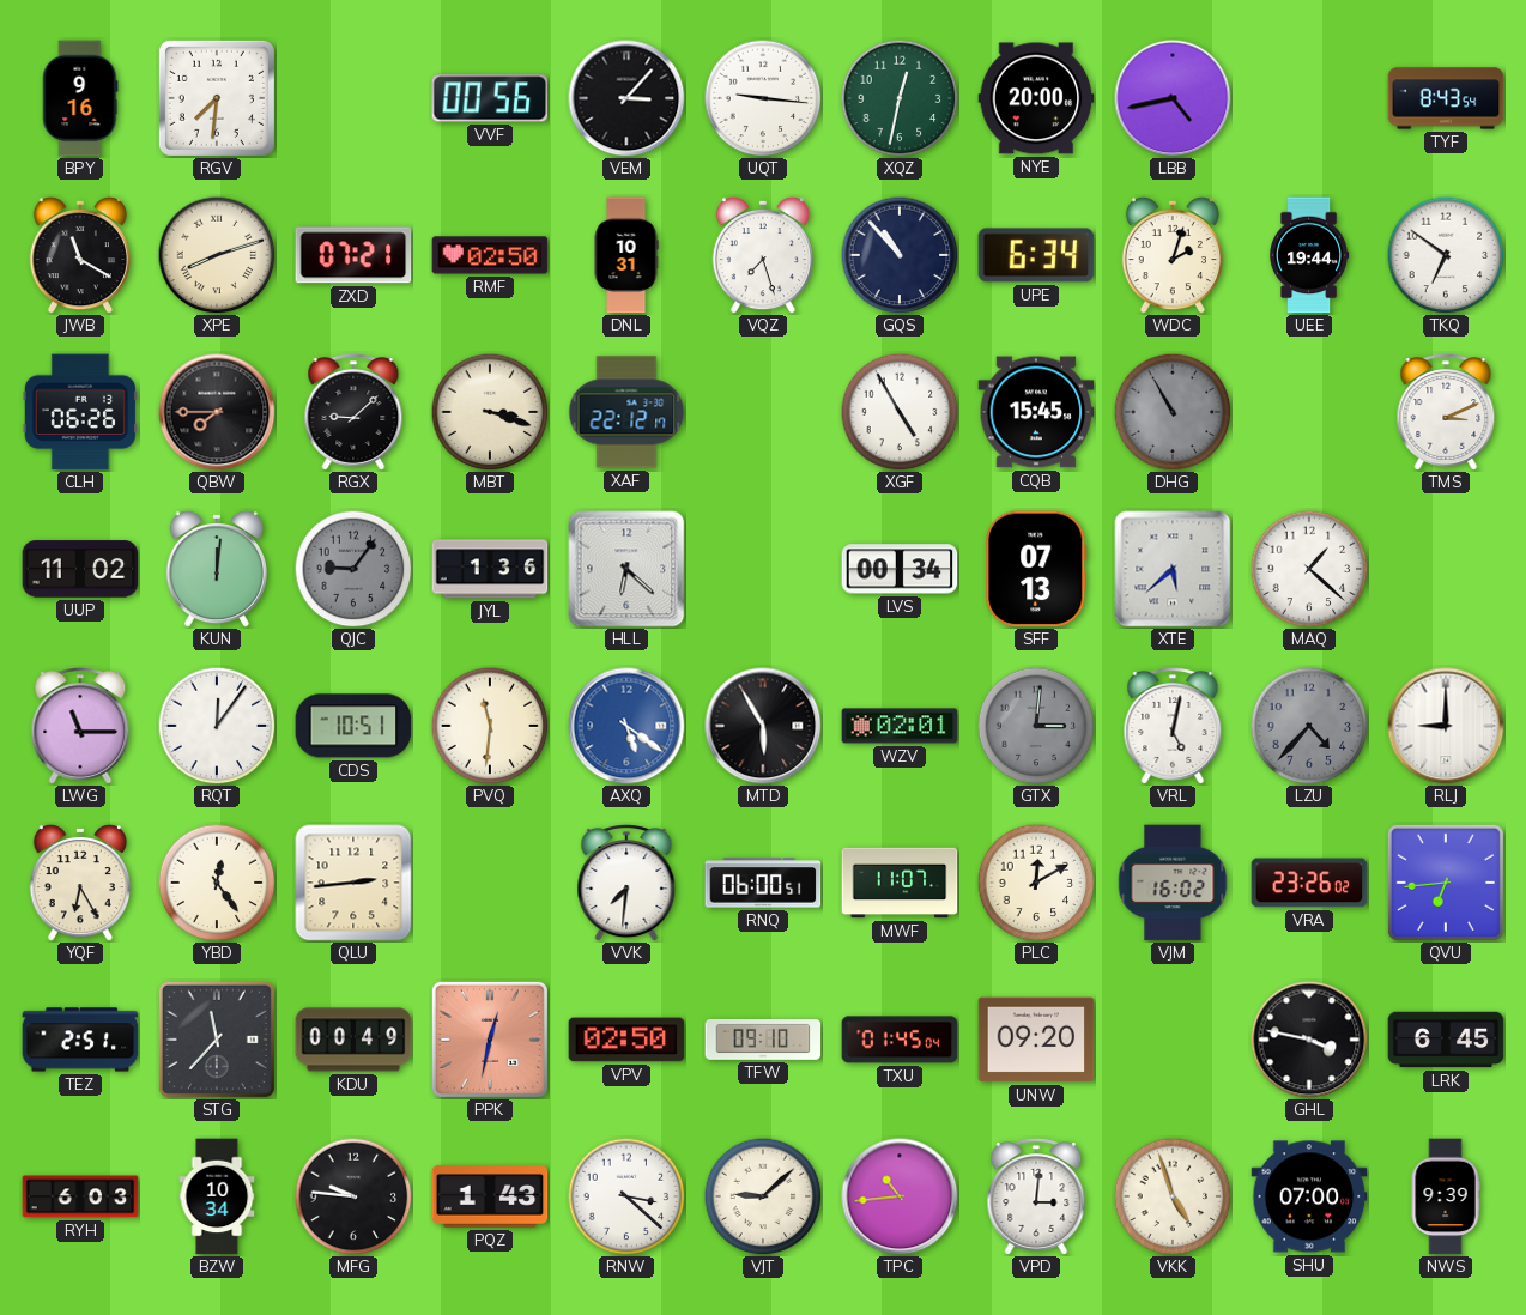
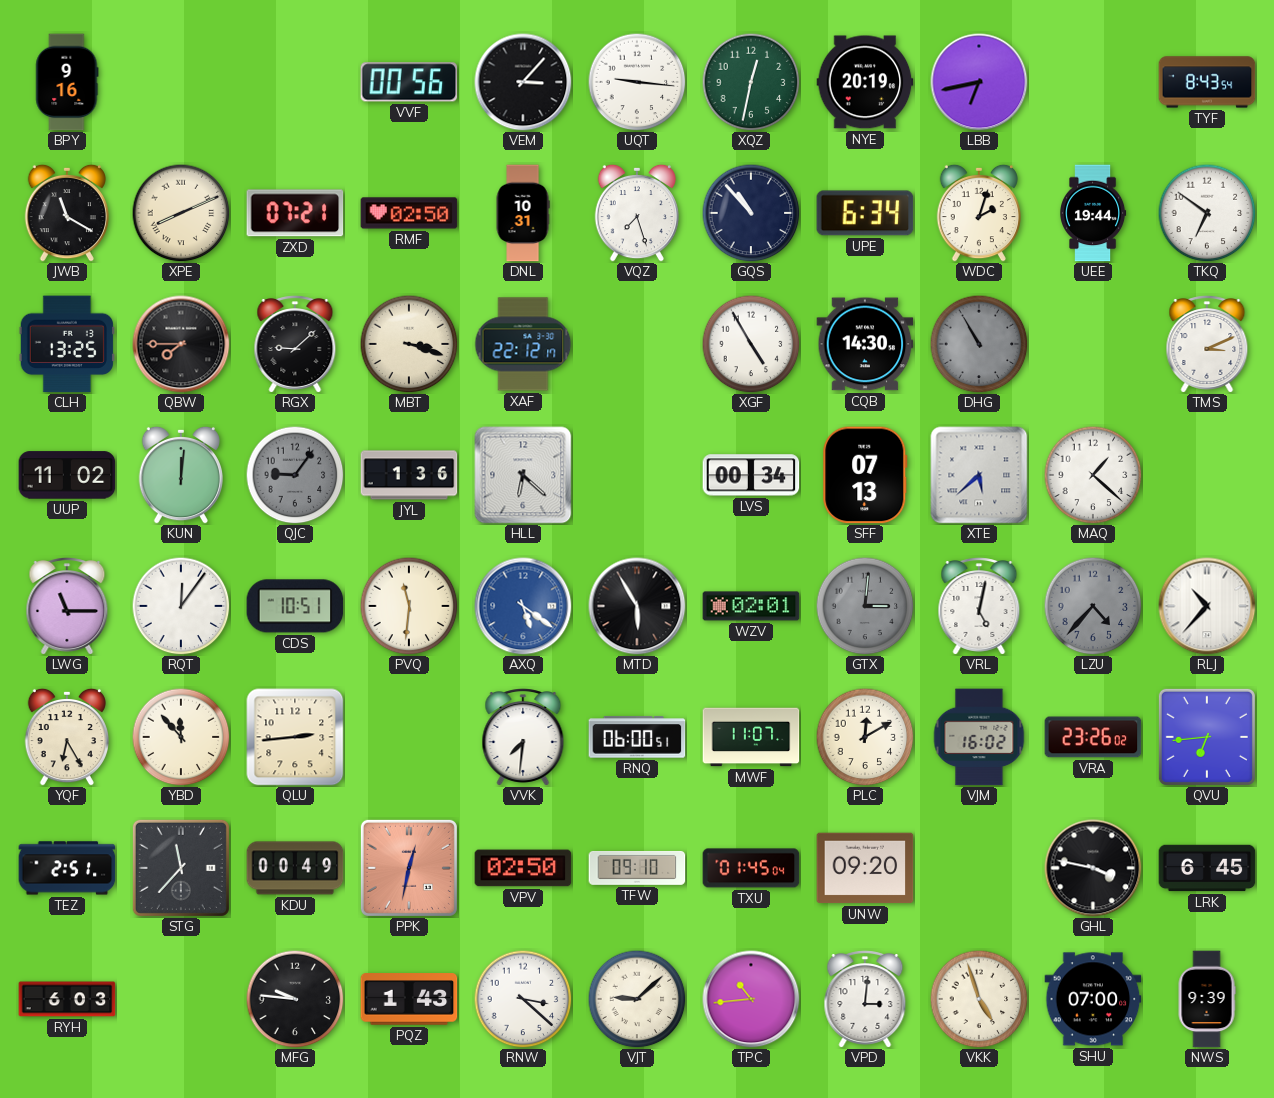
RGV: 7:31 -> none
NYE: 20:00 -> 20:19
LBB: 4:43 -> 6:43
XPE: 8:12 -> 8:11
CLH: 06:26 -> 13:25
CQB: 15:45 -> 14:30
RLJ: 9:00 -> 10:37
YBD: 12:24 -> 11:53
BZW: 10:34 -> none
